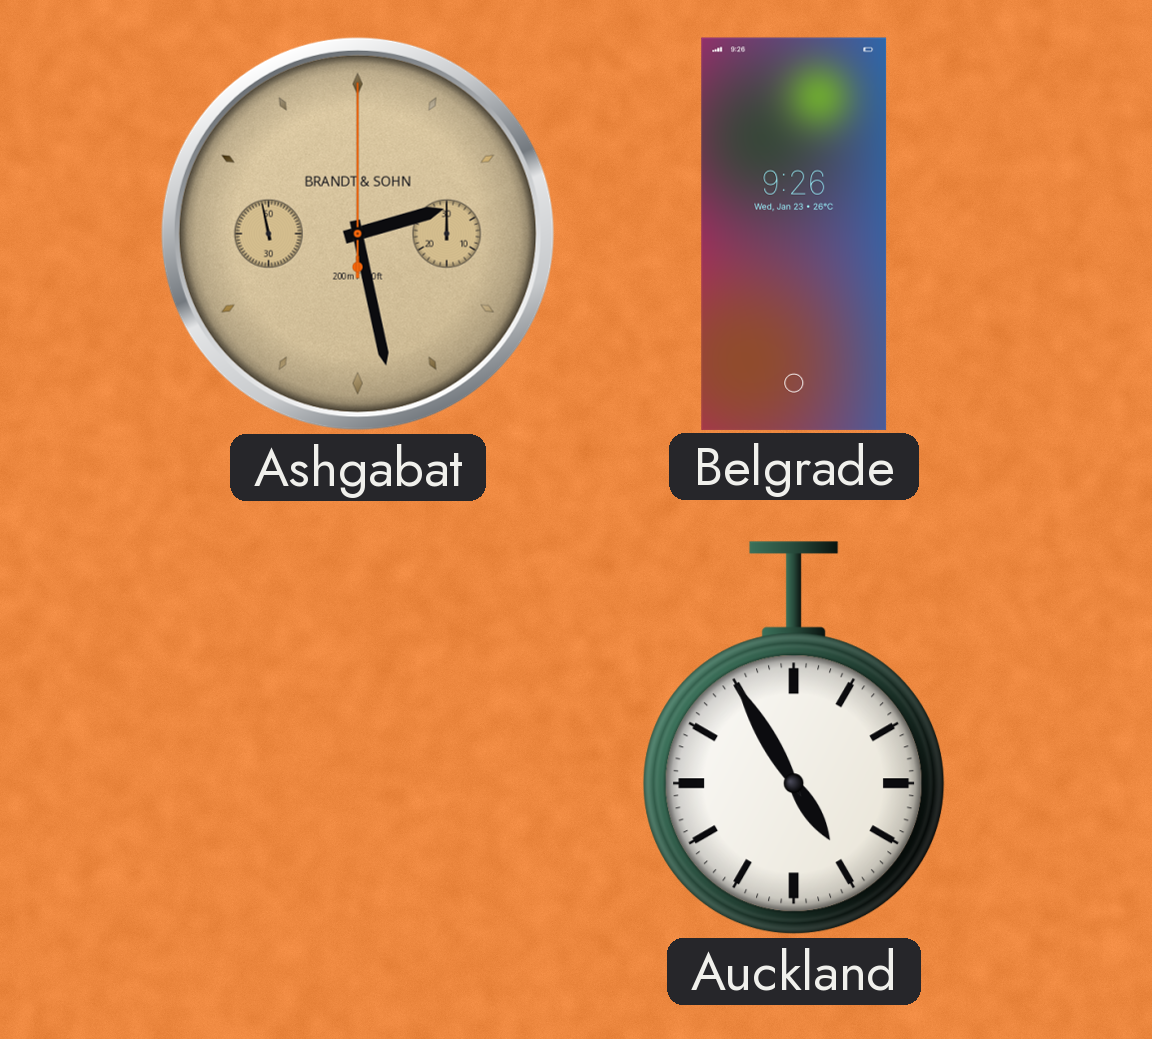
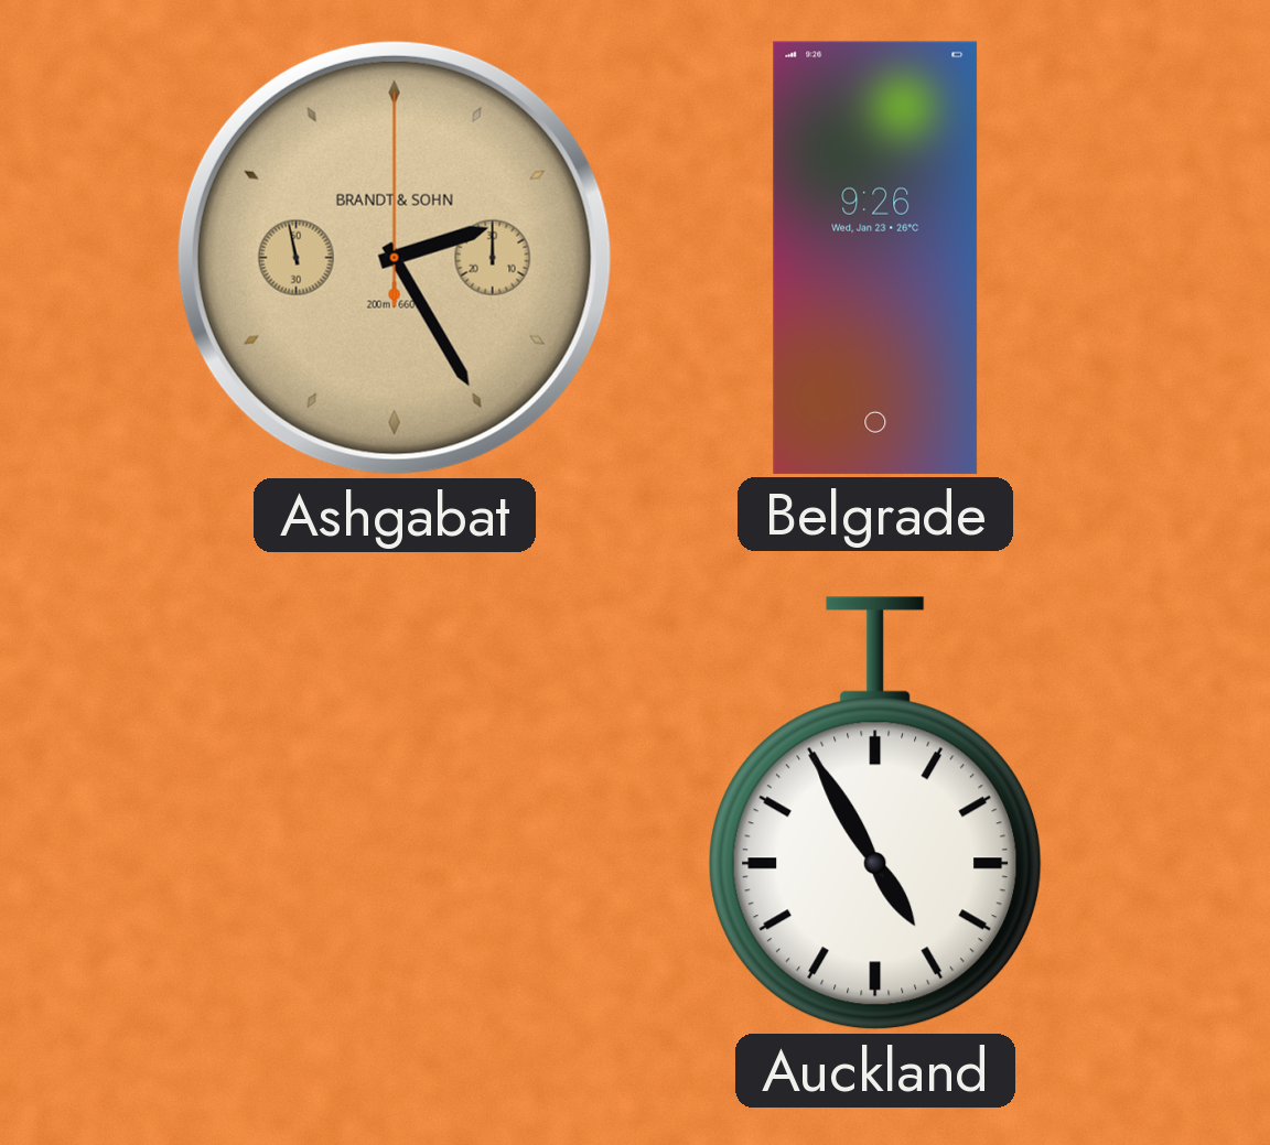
Ashgabat: 2:27 -> 2:24
